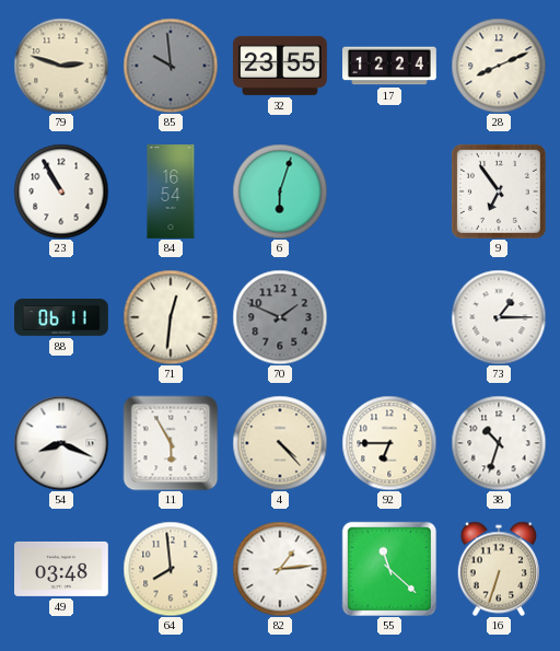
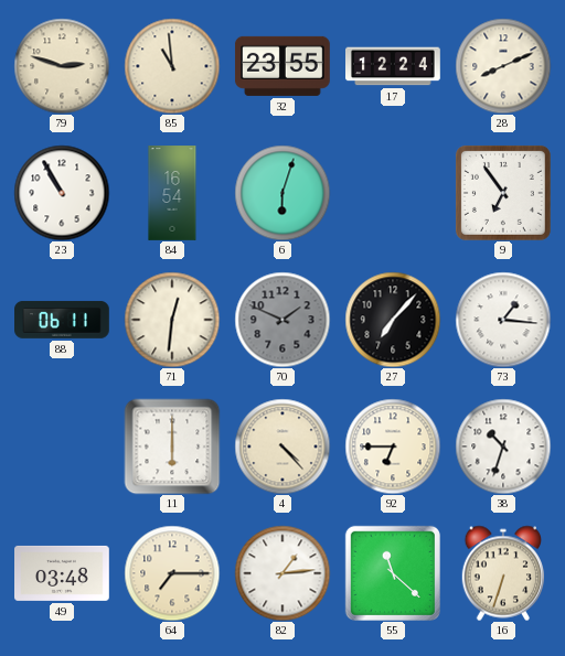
85: 9:59 -> 10:59
85 dial: grey -> cream
27: none -> 7:07
73: 1:15 -> 1:16
54: 8:19 -> none
11: 5:55 -> 6:00
64: 7:59 -> 7:15
